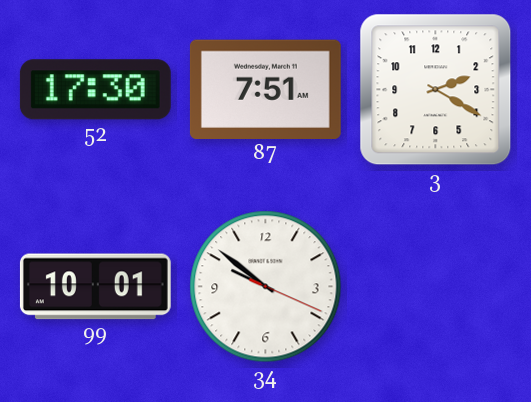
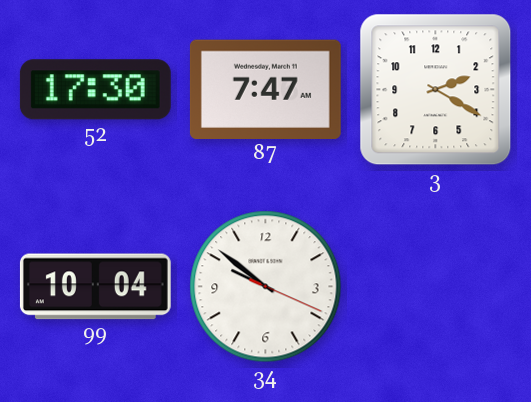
87: 7:51 -> 7:47
99: 10:01 -> 10:04
